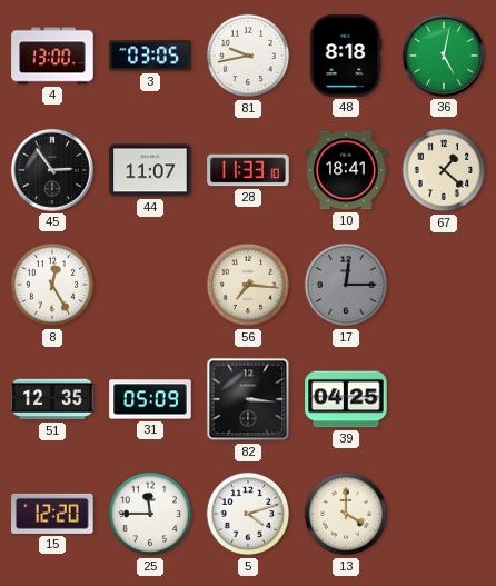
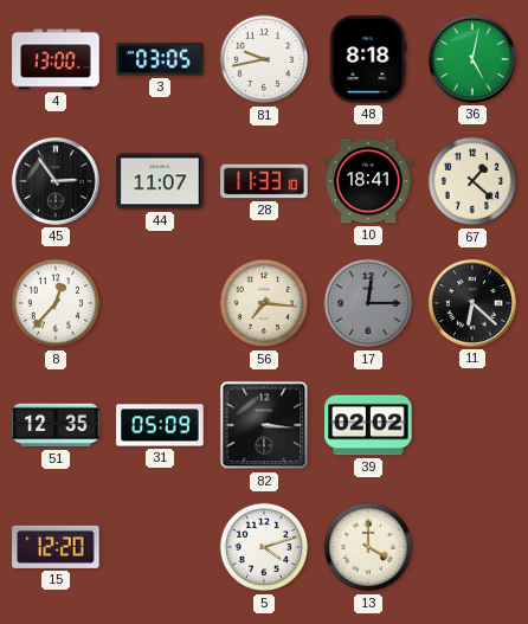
8: 12:25 -> 12:37
11: none -> 6:22
39: 04:25 -> 02:02
25: 11:45 -> none
